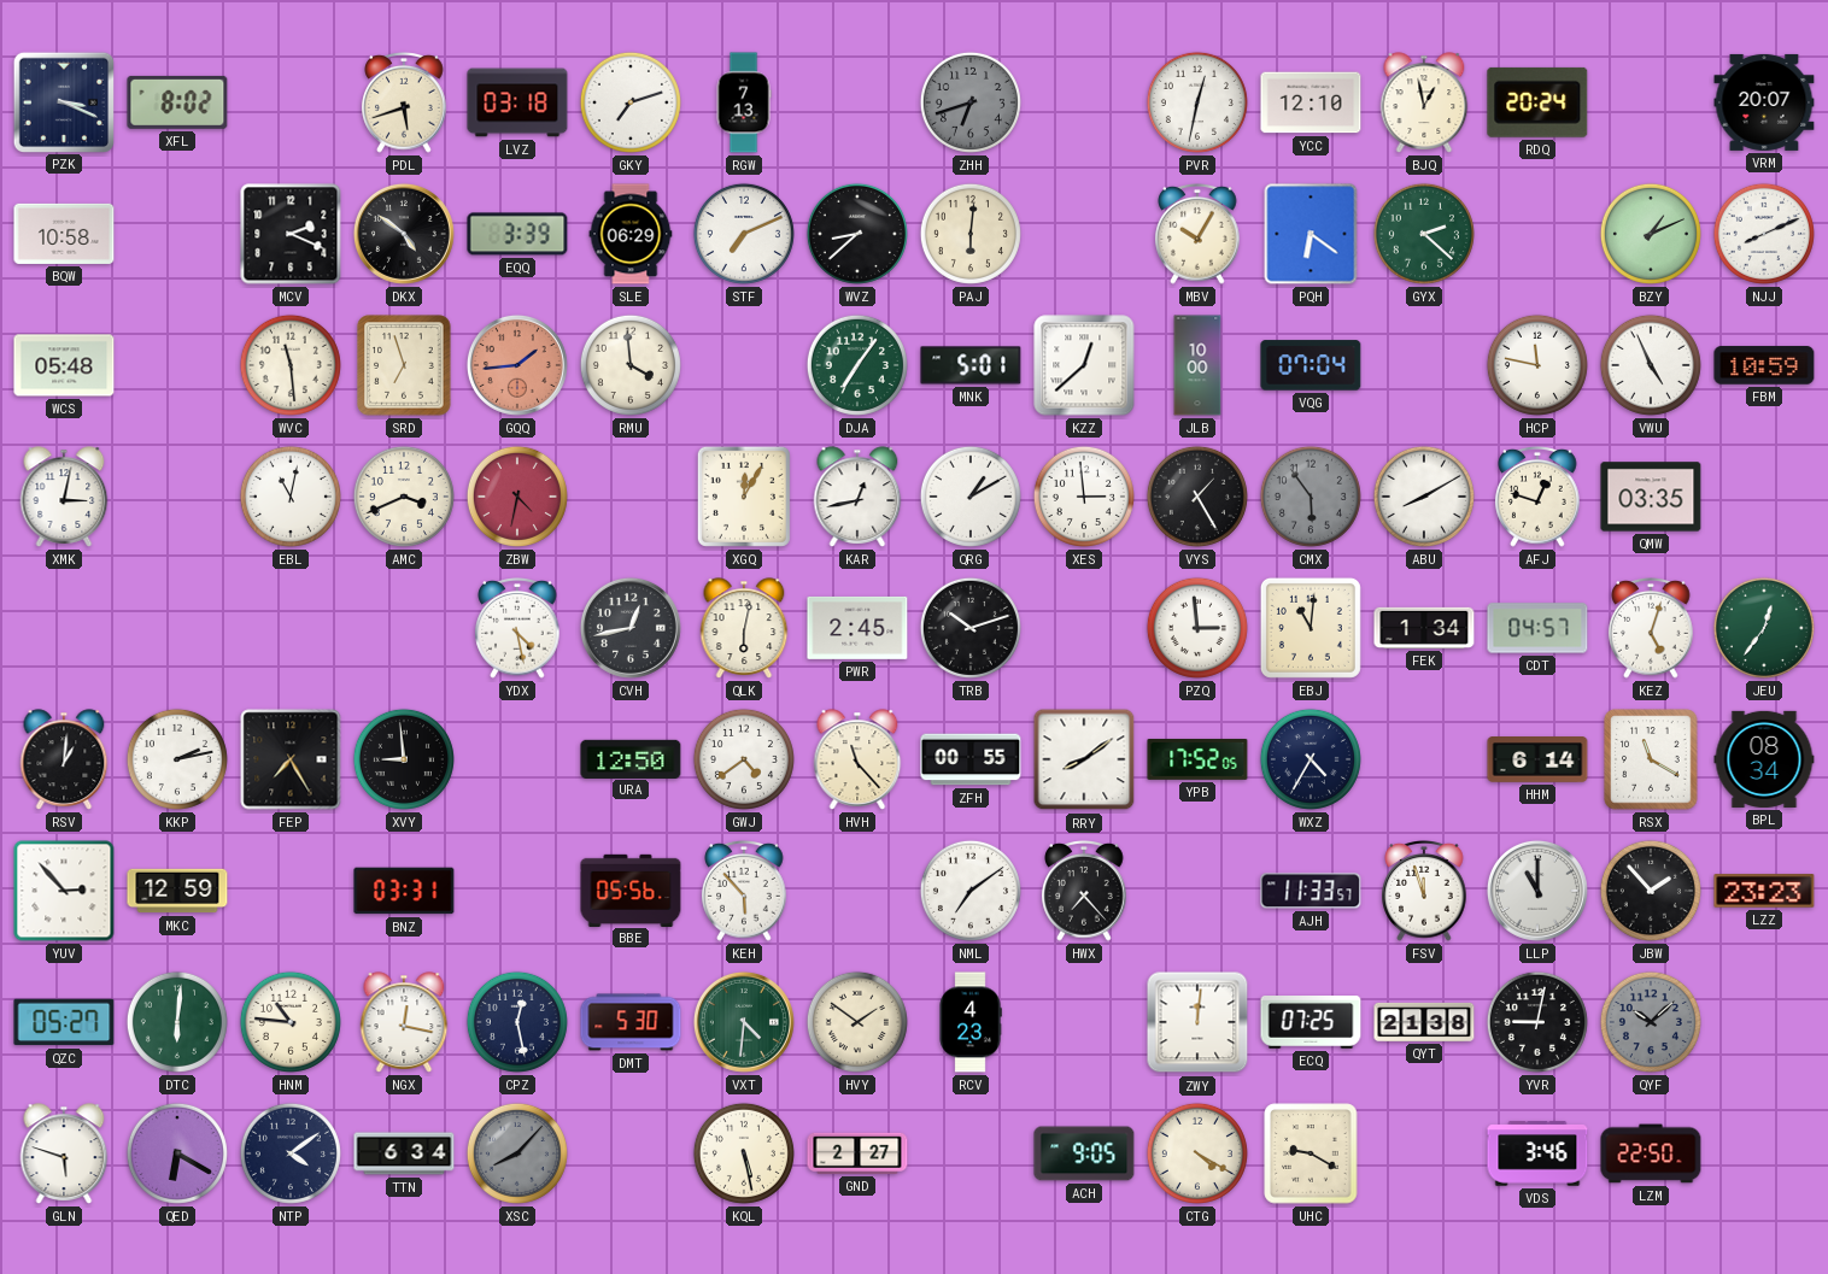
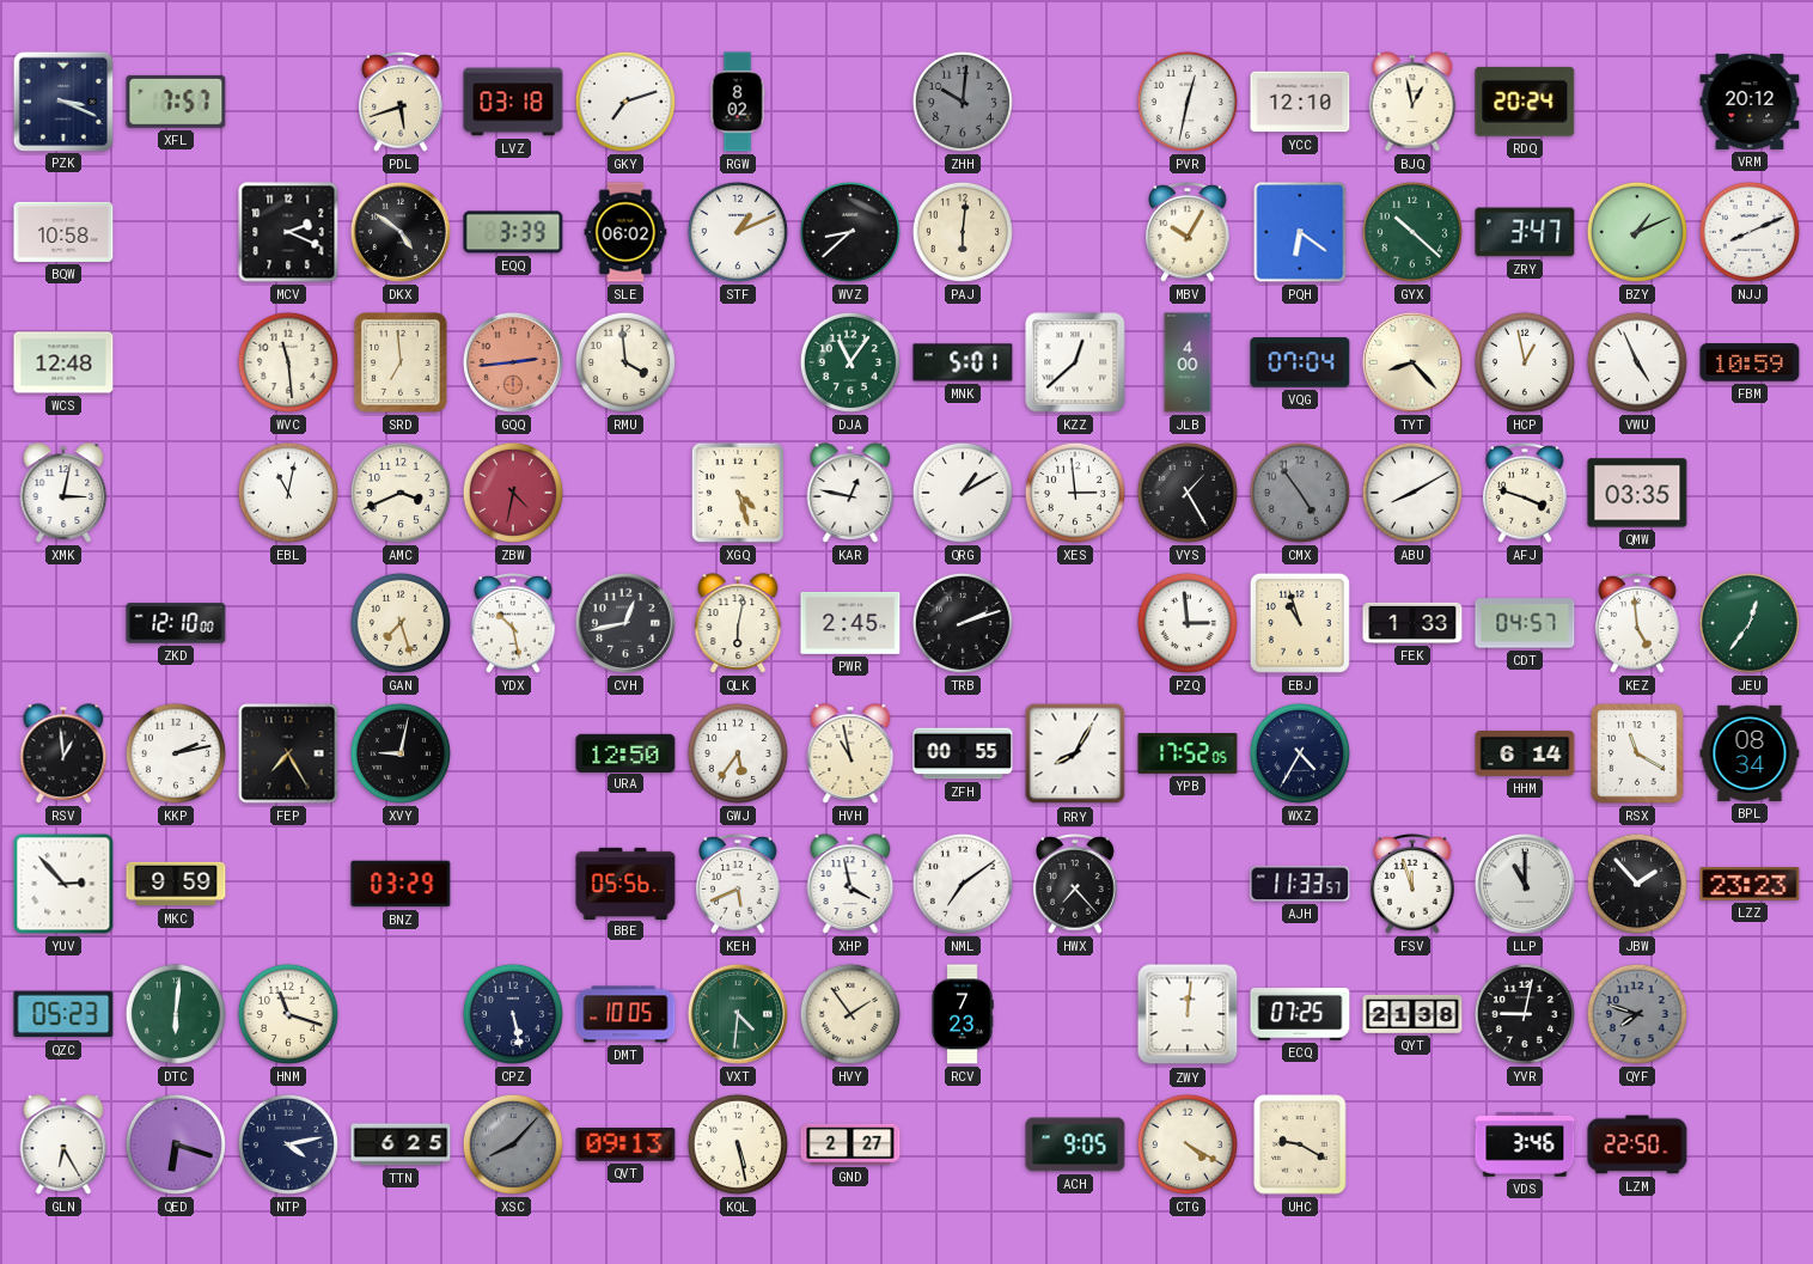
XFL: 8:02 -> 7:57
RGW: 7:13 -> 8:02
ZHH: 6:42 -> 10:01
VRM: 20:07 -> 20:12
SLE: 06:29 -> 06:02
STF: 7:11 -> 1:11
GYX: 2:22 -> 10:22
ZRY: none -> 3:47
WCS: 05:48 -> 12:48
SRD: 6:57 -> 6:59
GQQ: 1:44 -> 2:44
DJA: 7:06 -> 11:06
JLB: 10:00 -> 4:00
TYT: none -> 8:23
HCP: 11:47 -> 12:58
XGQ: 12:05 -> 4:27
KAR: 12:43 -> 12:47
CMX: 5:54 -> 4:54
AFJ: 12:48 -> 3:48
ZKD: none -> 12:10
GAN: none -> 7:27
YDX: 4:28 -> 10:28
TRB: 10:12 -> 2:12
EBJ: 11:01 -> 10:57
FEK: 1:34 -> 1:33
KEZ: 5:03 -> 4:59
RSV: 1:01 -> 12:59
XVY: 8:59 -> 9:02
GWJ: 4:39 -> 5:36
HVH: 11:23 -> 10:58
RRY: 8:09 -> 8:05
MKC: 12:59 -> 9:59
BNZ: 03:31 -> 03:29
KEH: 5:53 -> 5:41
XHP: none -> 3:58
QZC: 05:27 -> 05:23
HNM: 10:46 -> 11:18
NGX: 12:17 -> none
CPZ: 12:28 -> 5:28
DMT: 5:30 -> 10:05
HVY: 1:51 -> 1:54
RCV: 4:23 -> 7:23
QYF: 10:08 -> 7:48
GLN: 5:48 -> 6:25
QED: 6:20 -> 6:18
NTP: 4:09 -> 4:13
TTN: 6:34 -> 6:25
QVT: none -> 09:13
